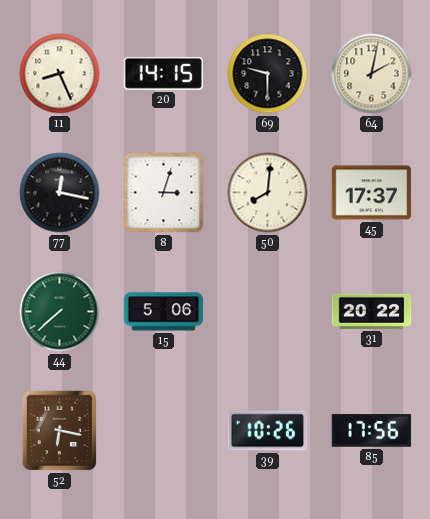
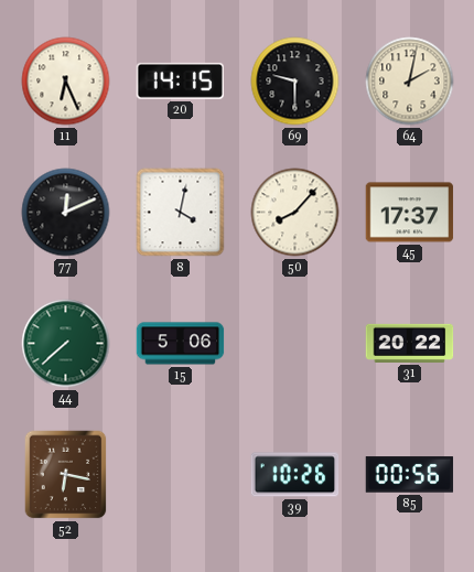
11: 8:26 -> 6:26
77: 12:17 -> 12:11
8: 3:03 -> 4:02
50: 8:01 -> 8:07
85: 17:56 -> 00:56
